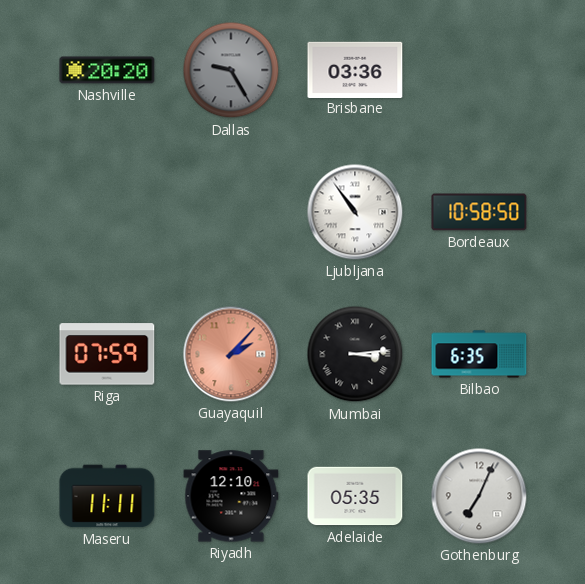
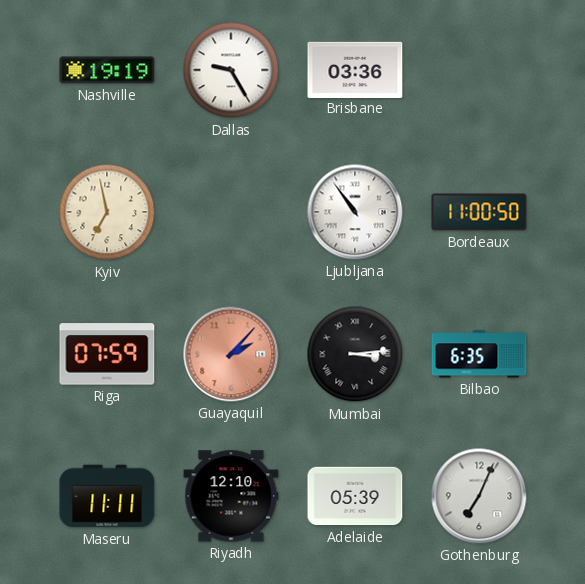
Nashville: 20:20 -> 19:19
Dallas dial: grey -> white
Kyiv: none -> 6:58
Bordeaux: 10:58 -> 11:00
Adelaide: 05:35 -> 05:39
